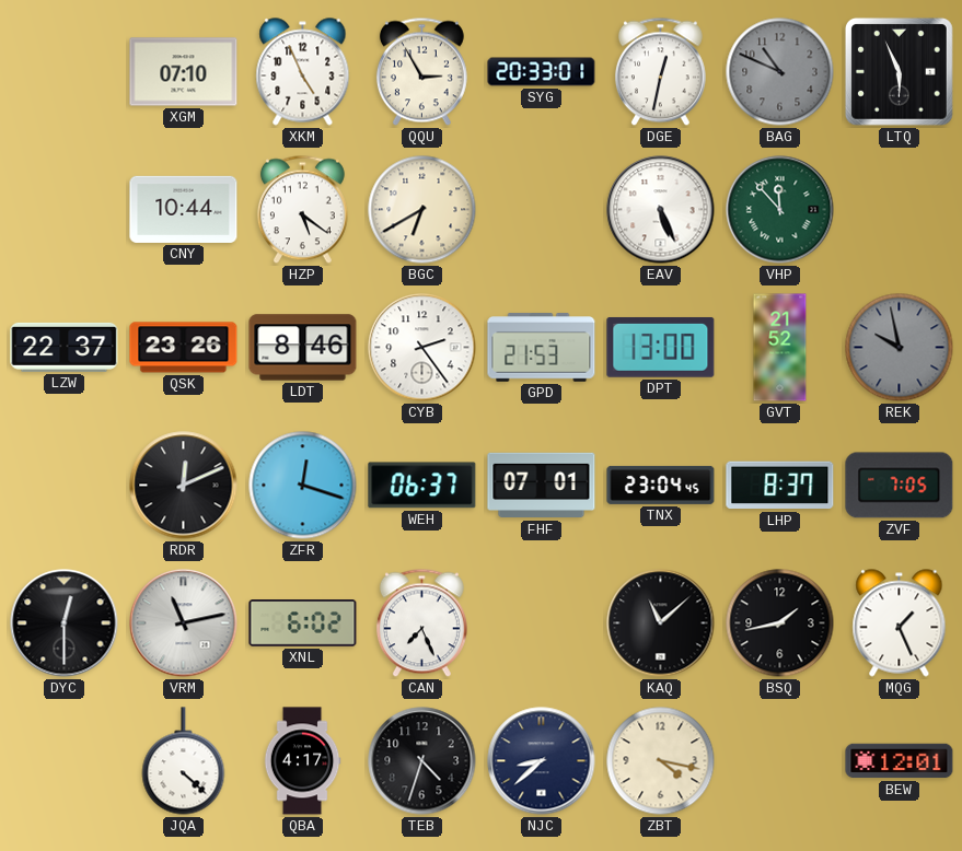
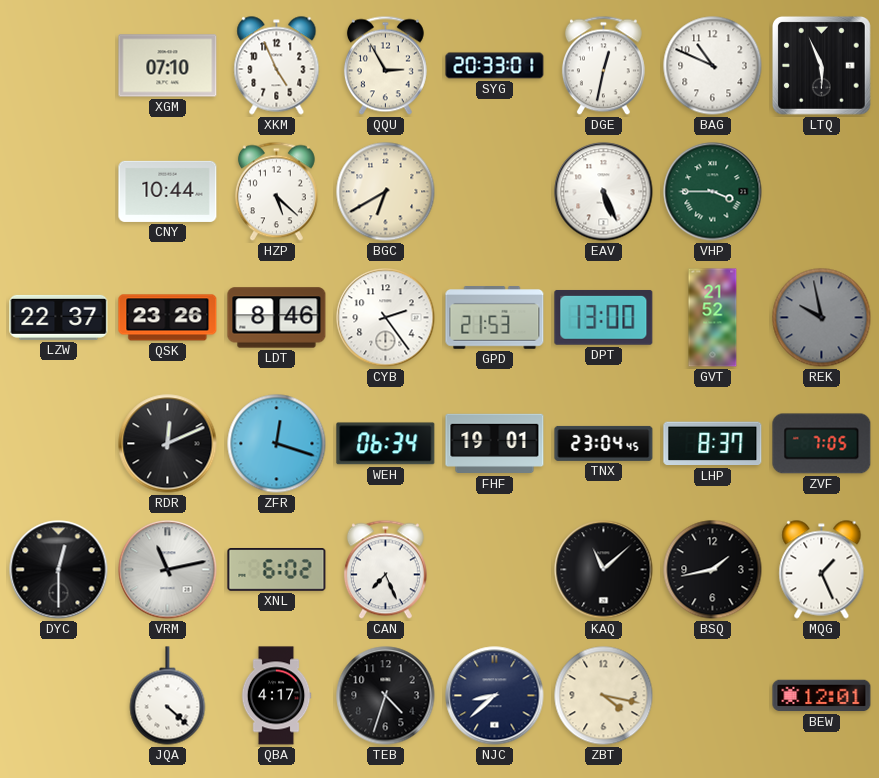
BAG dial: grey -> white
HZP: 5:21 -> 5:22
VHP: 11:53 -> 3:45
WEH: 06:37 -> 06:34
FHF: 07:01 -> 19:01
